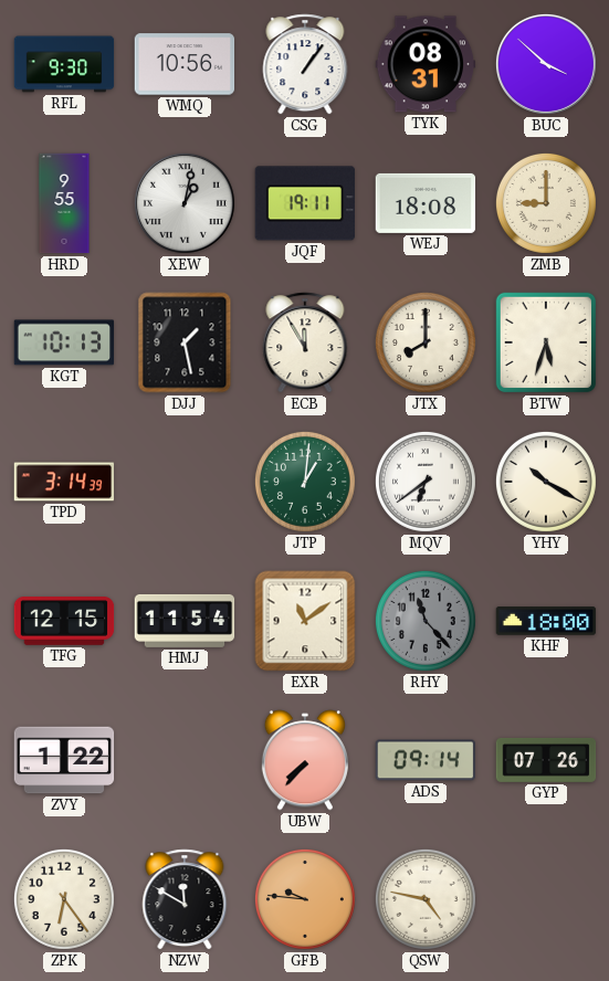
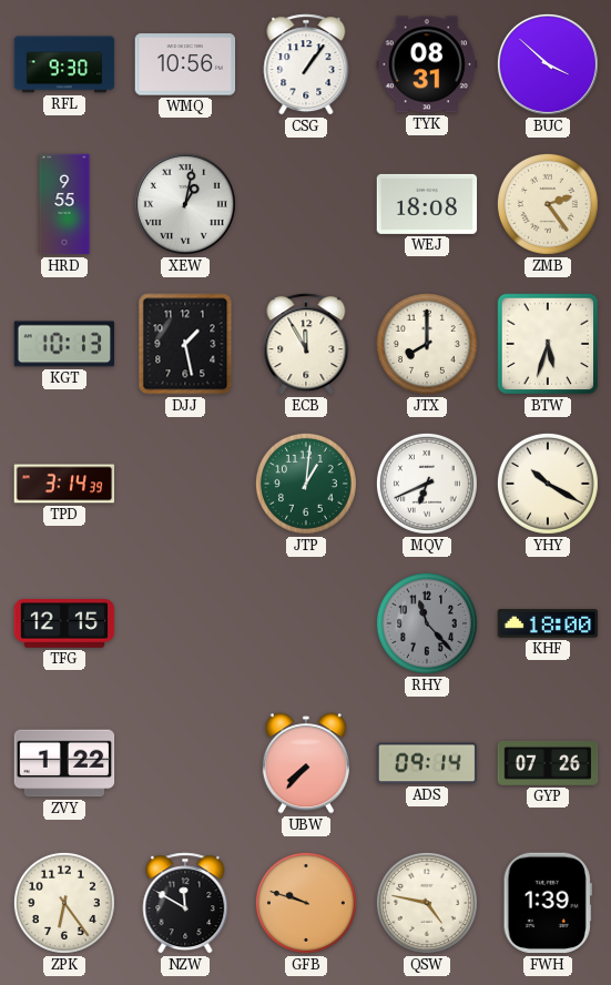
JQF: 19:11 -> none
ZMB: 9:00 -> 2:24
MQV: 6:39 -> 6:41
HMJ: 11:54 -> none
EXR: 11:09 -> none
GFB: 9:46 -> 9:48
FWH: none -> 1:39
